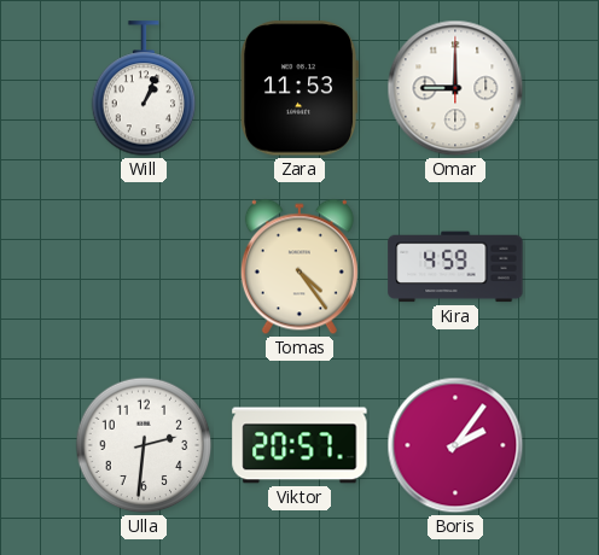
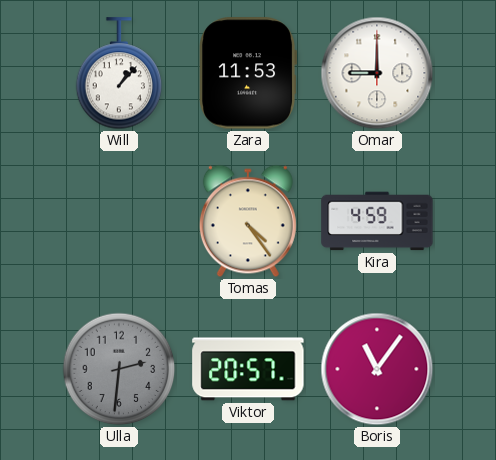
Will: 1:04 -> 1:07
Ulla dial: white -> grey
Boris: 2:06 -> 11:06
